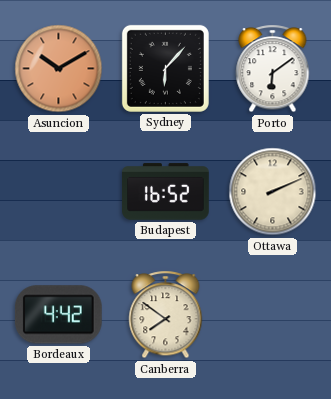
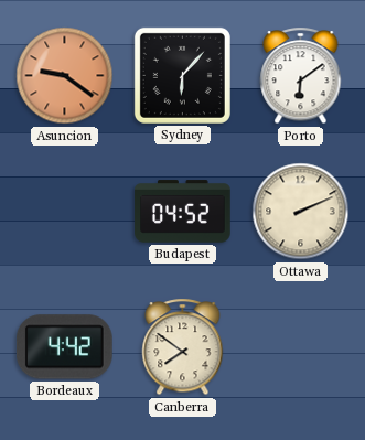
Asuncion: 10:10 -> 9:21
Budapest: 16:52 -> 04:52
